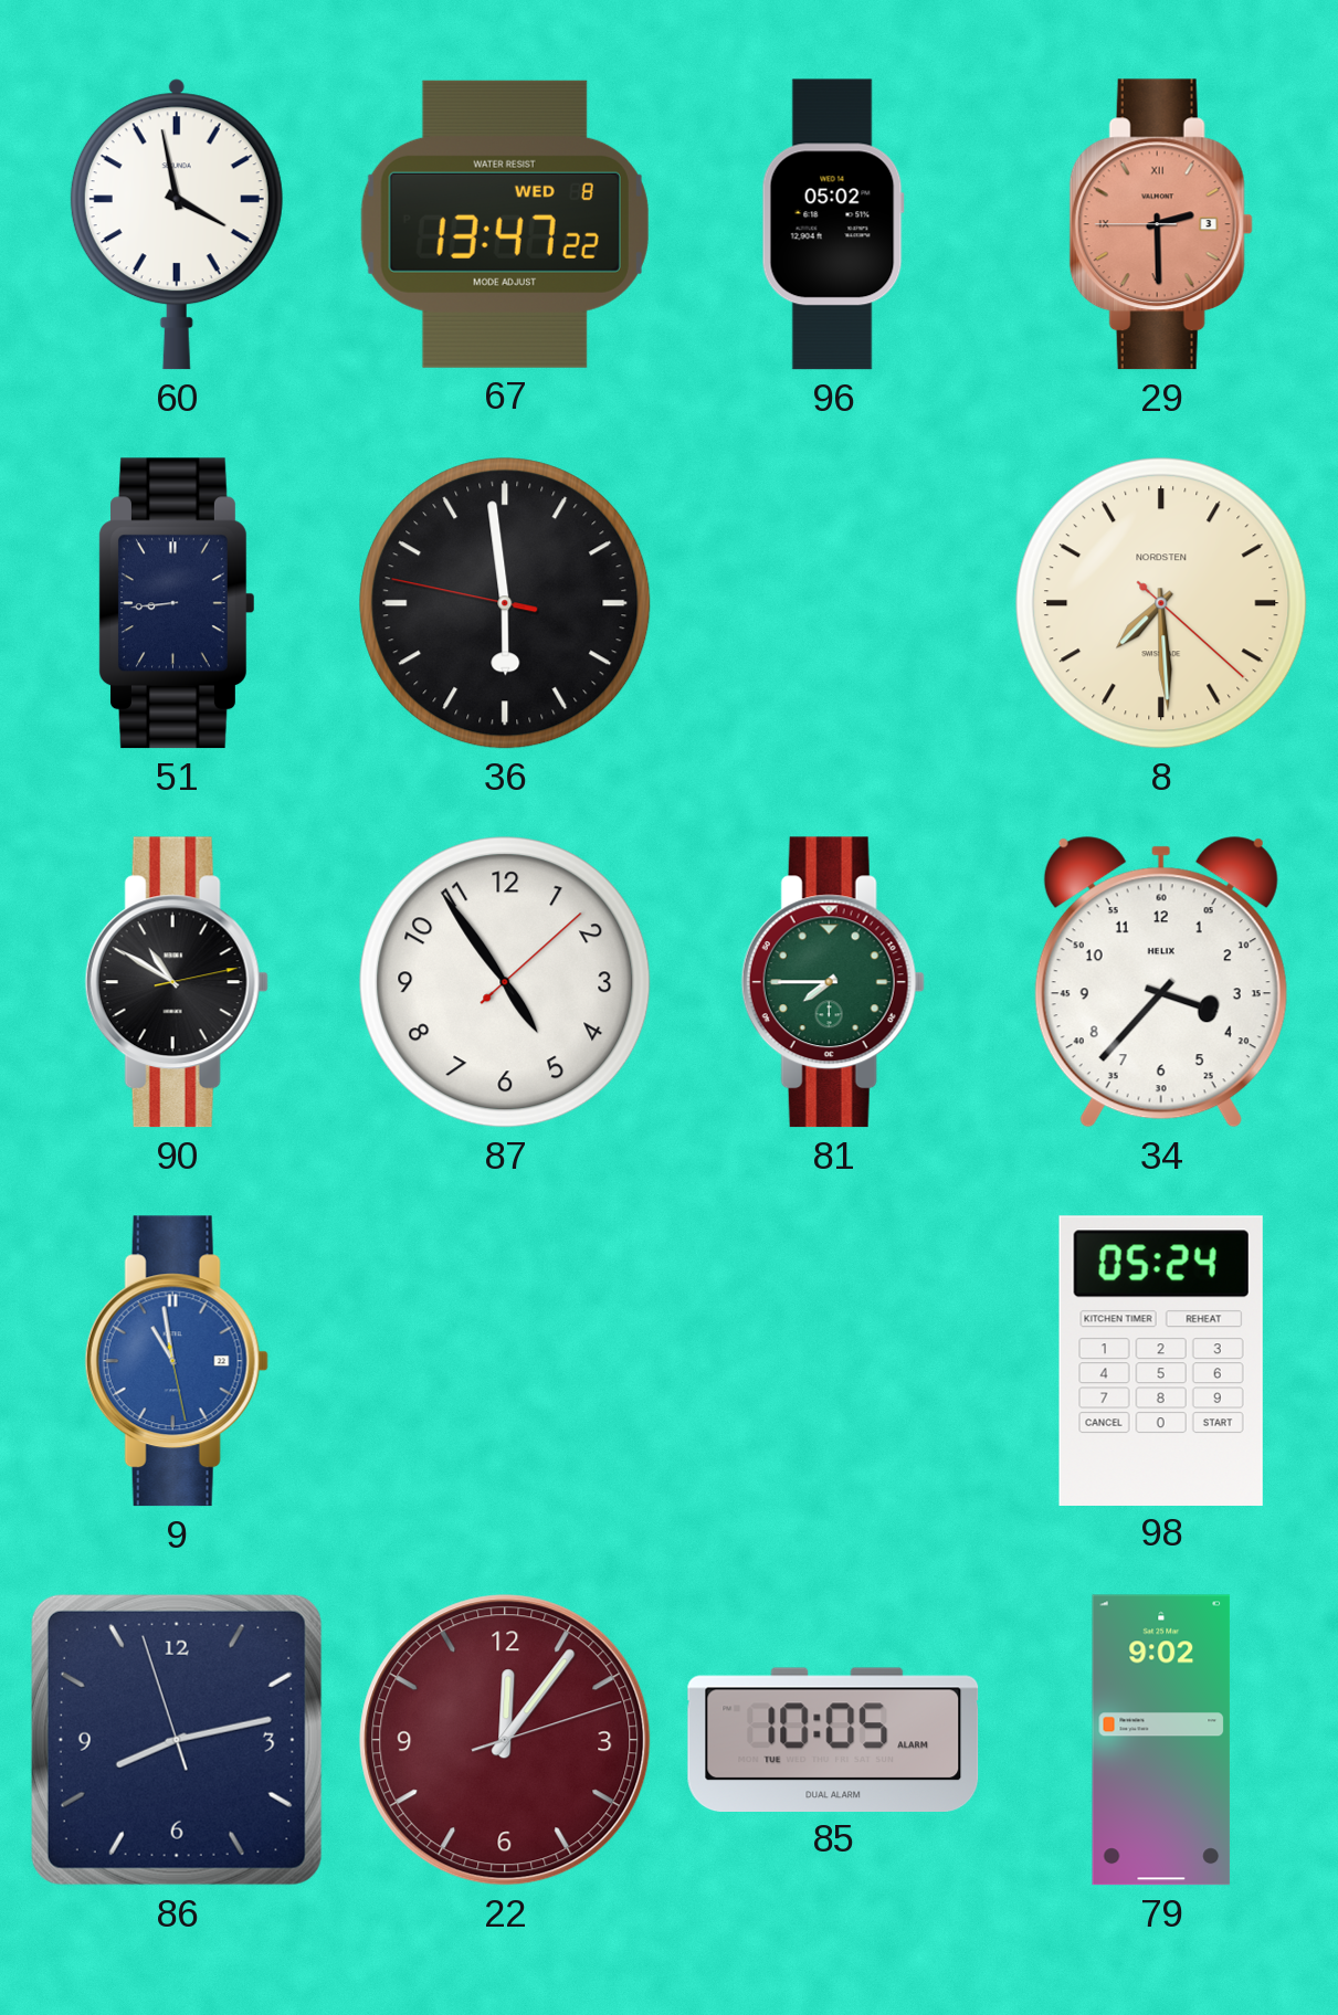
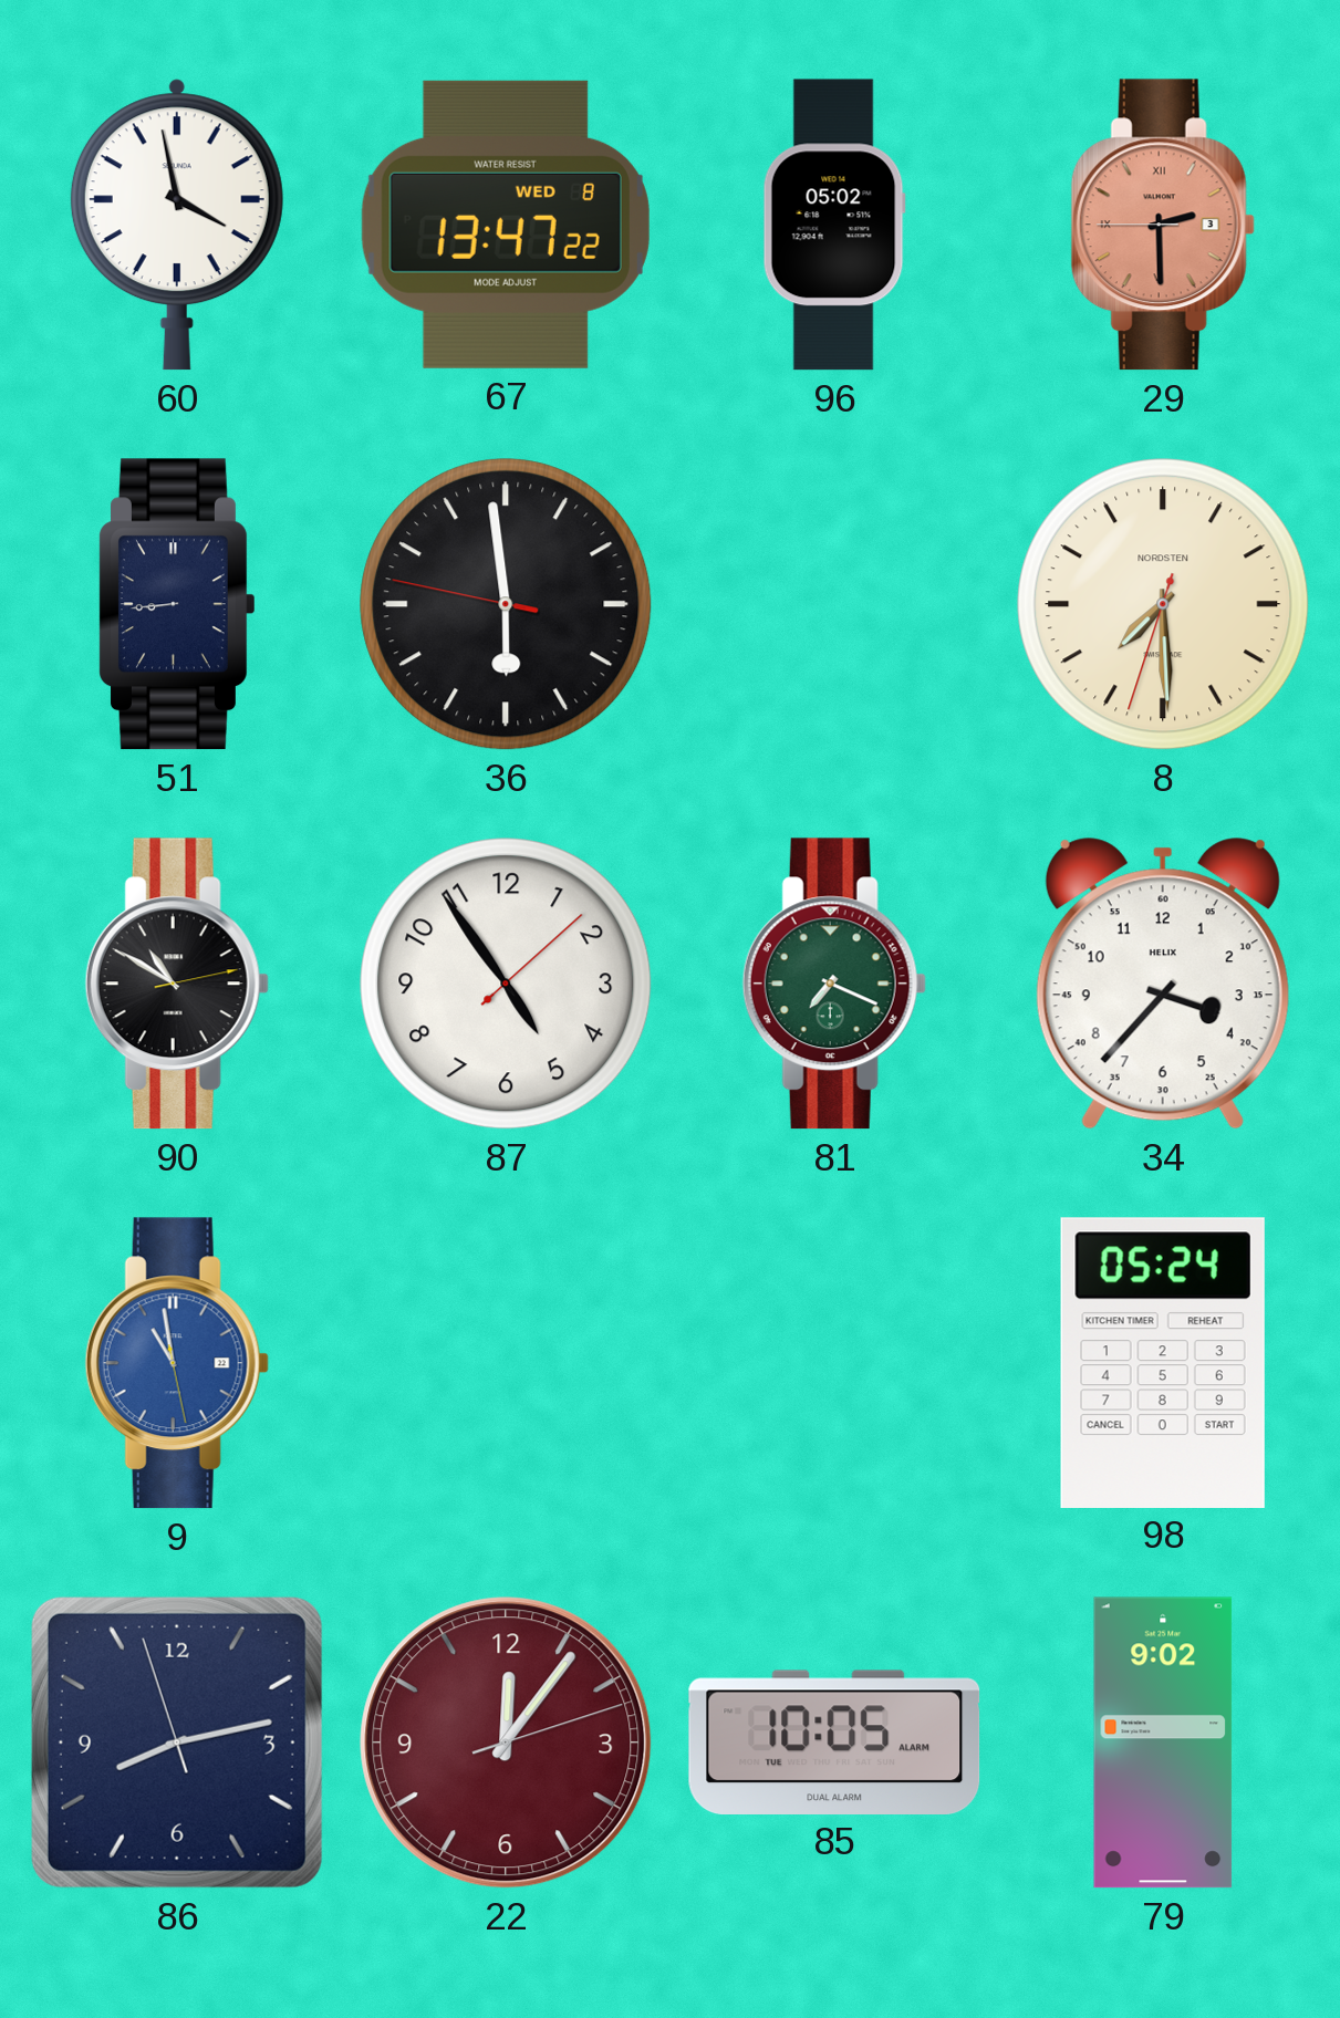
8: 7:29:22 -> 7:29:33
81: 7:45 -> 7:19
